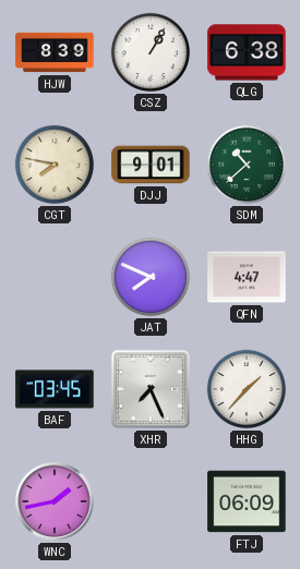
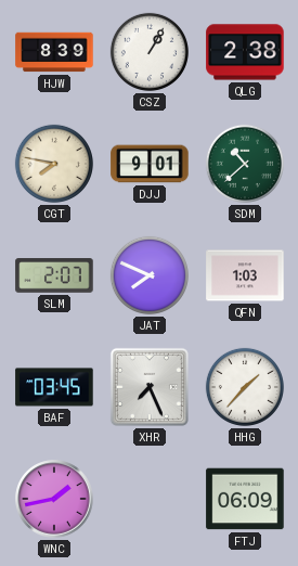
QLG: 6:38 -> 2:38
SLM: none -> 2:07
QFN: 4:47 -> 1:03
